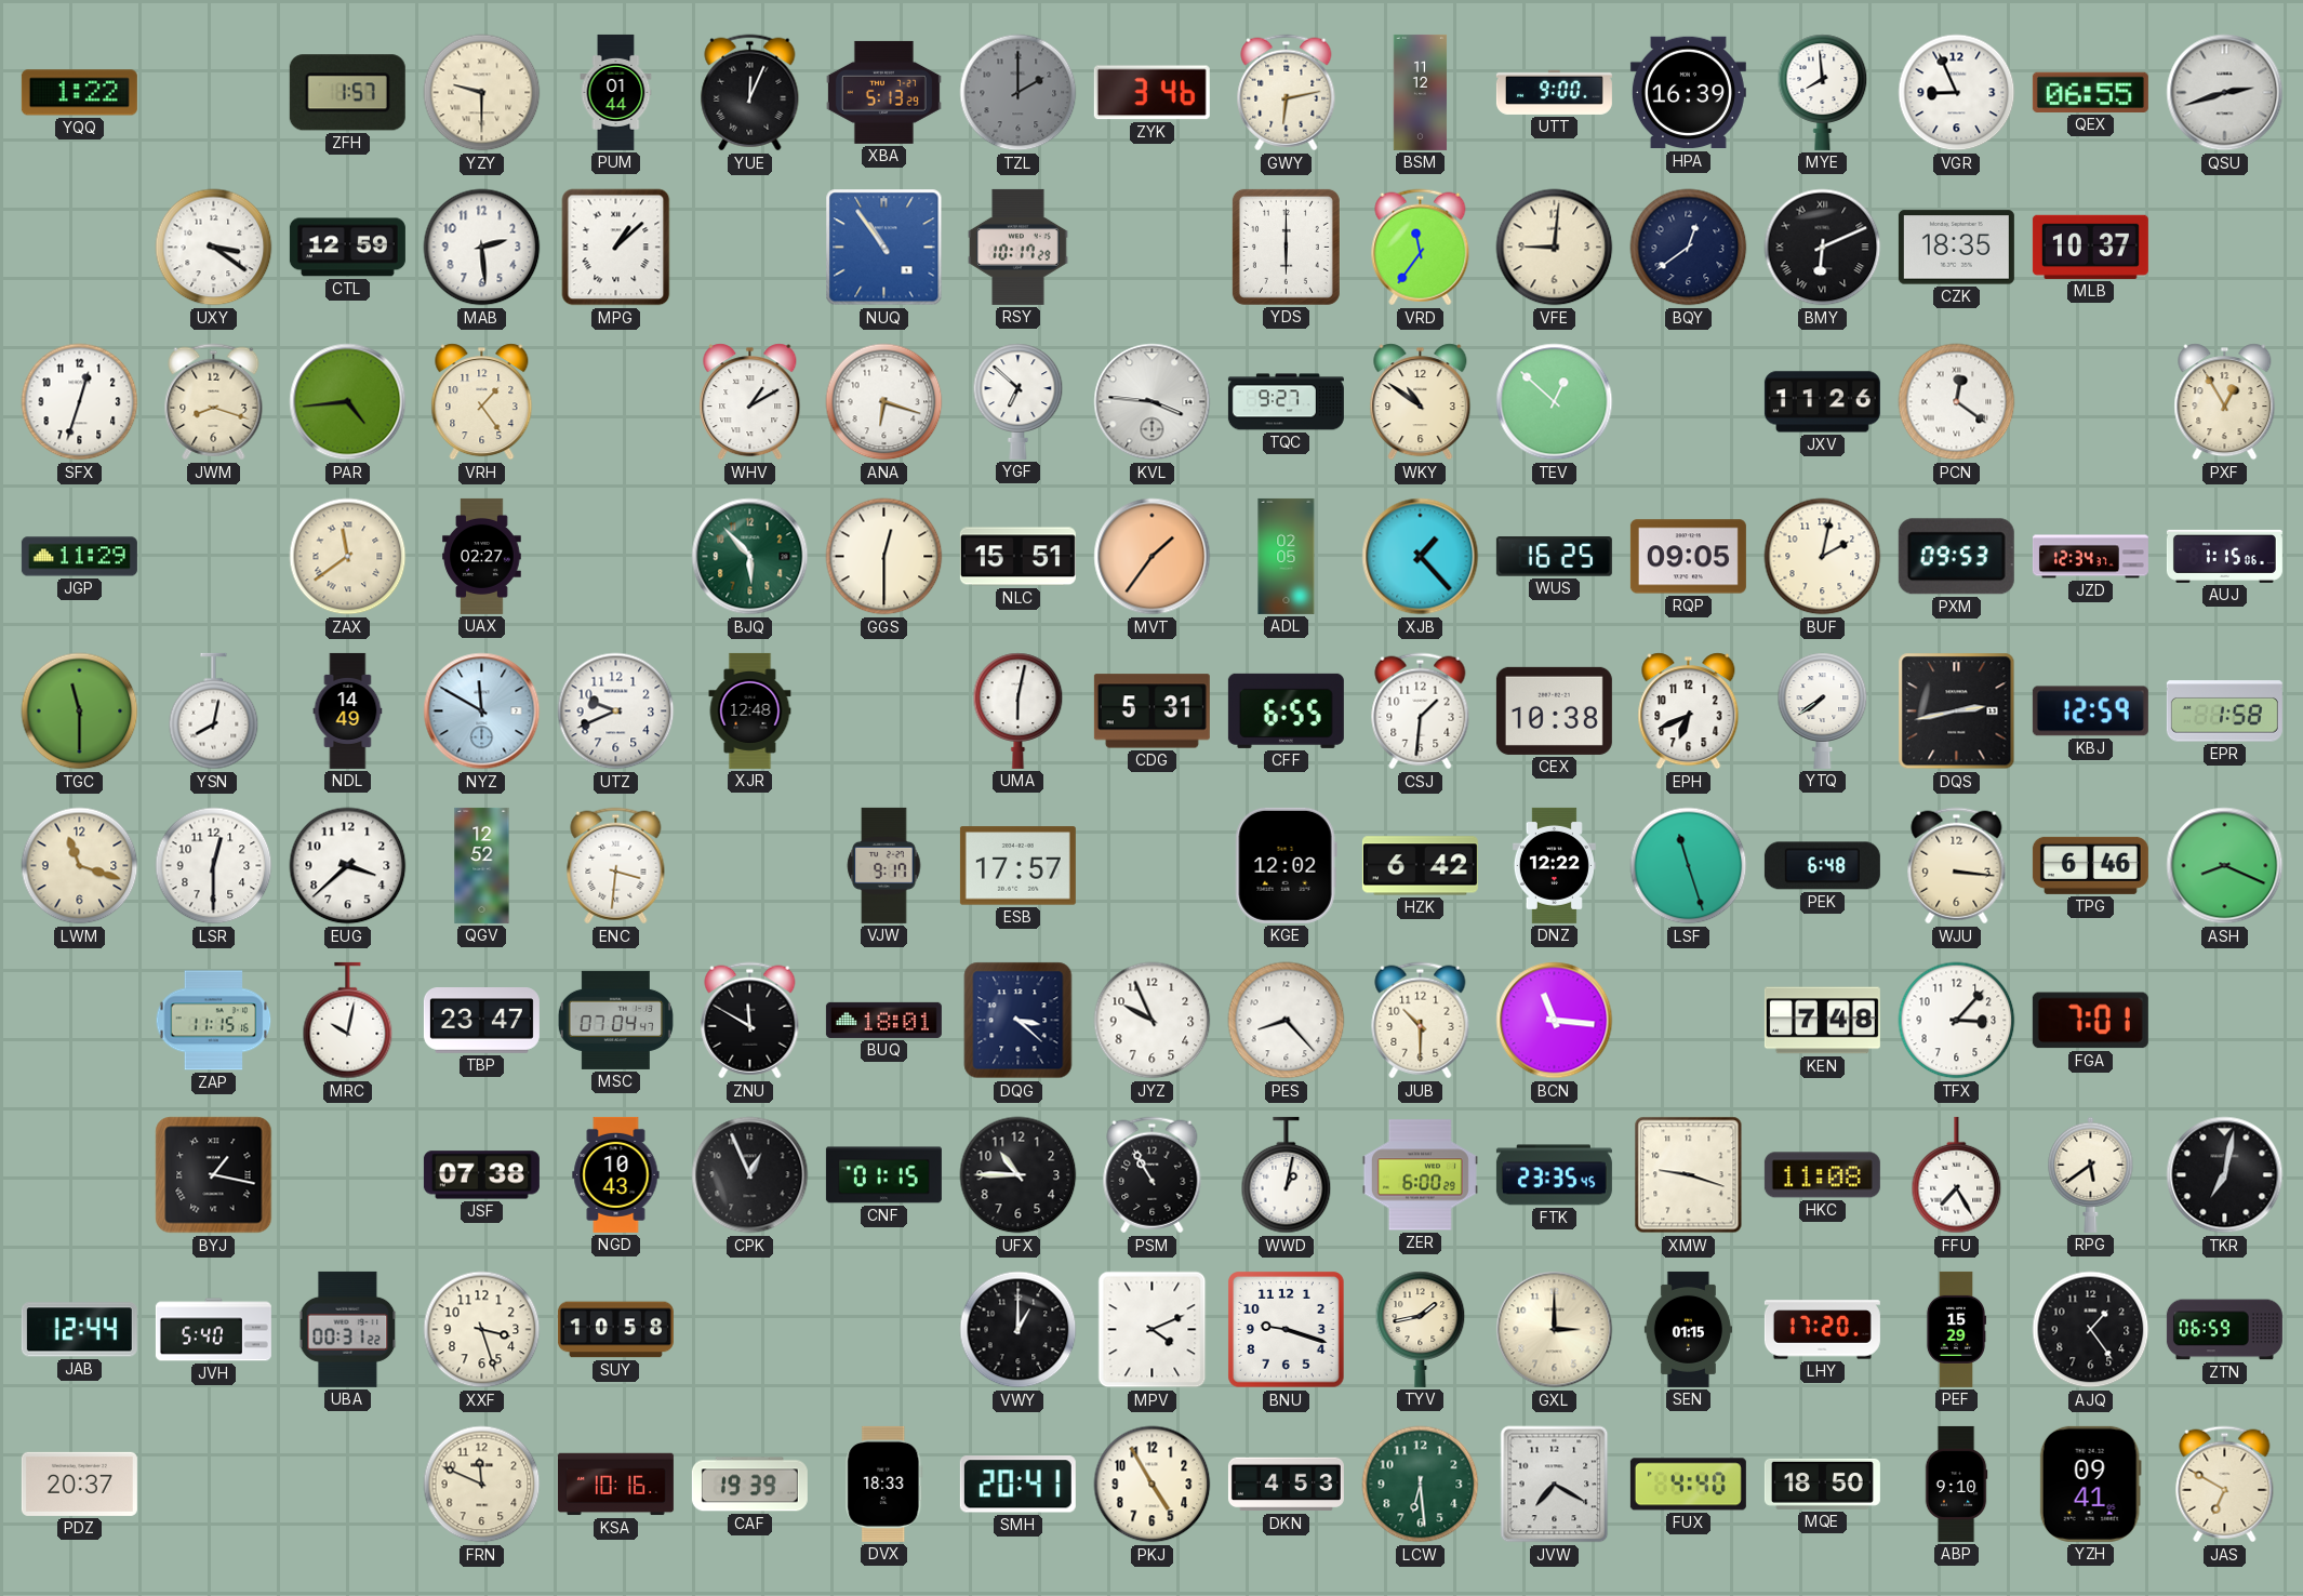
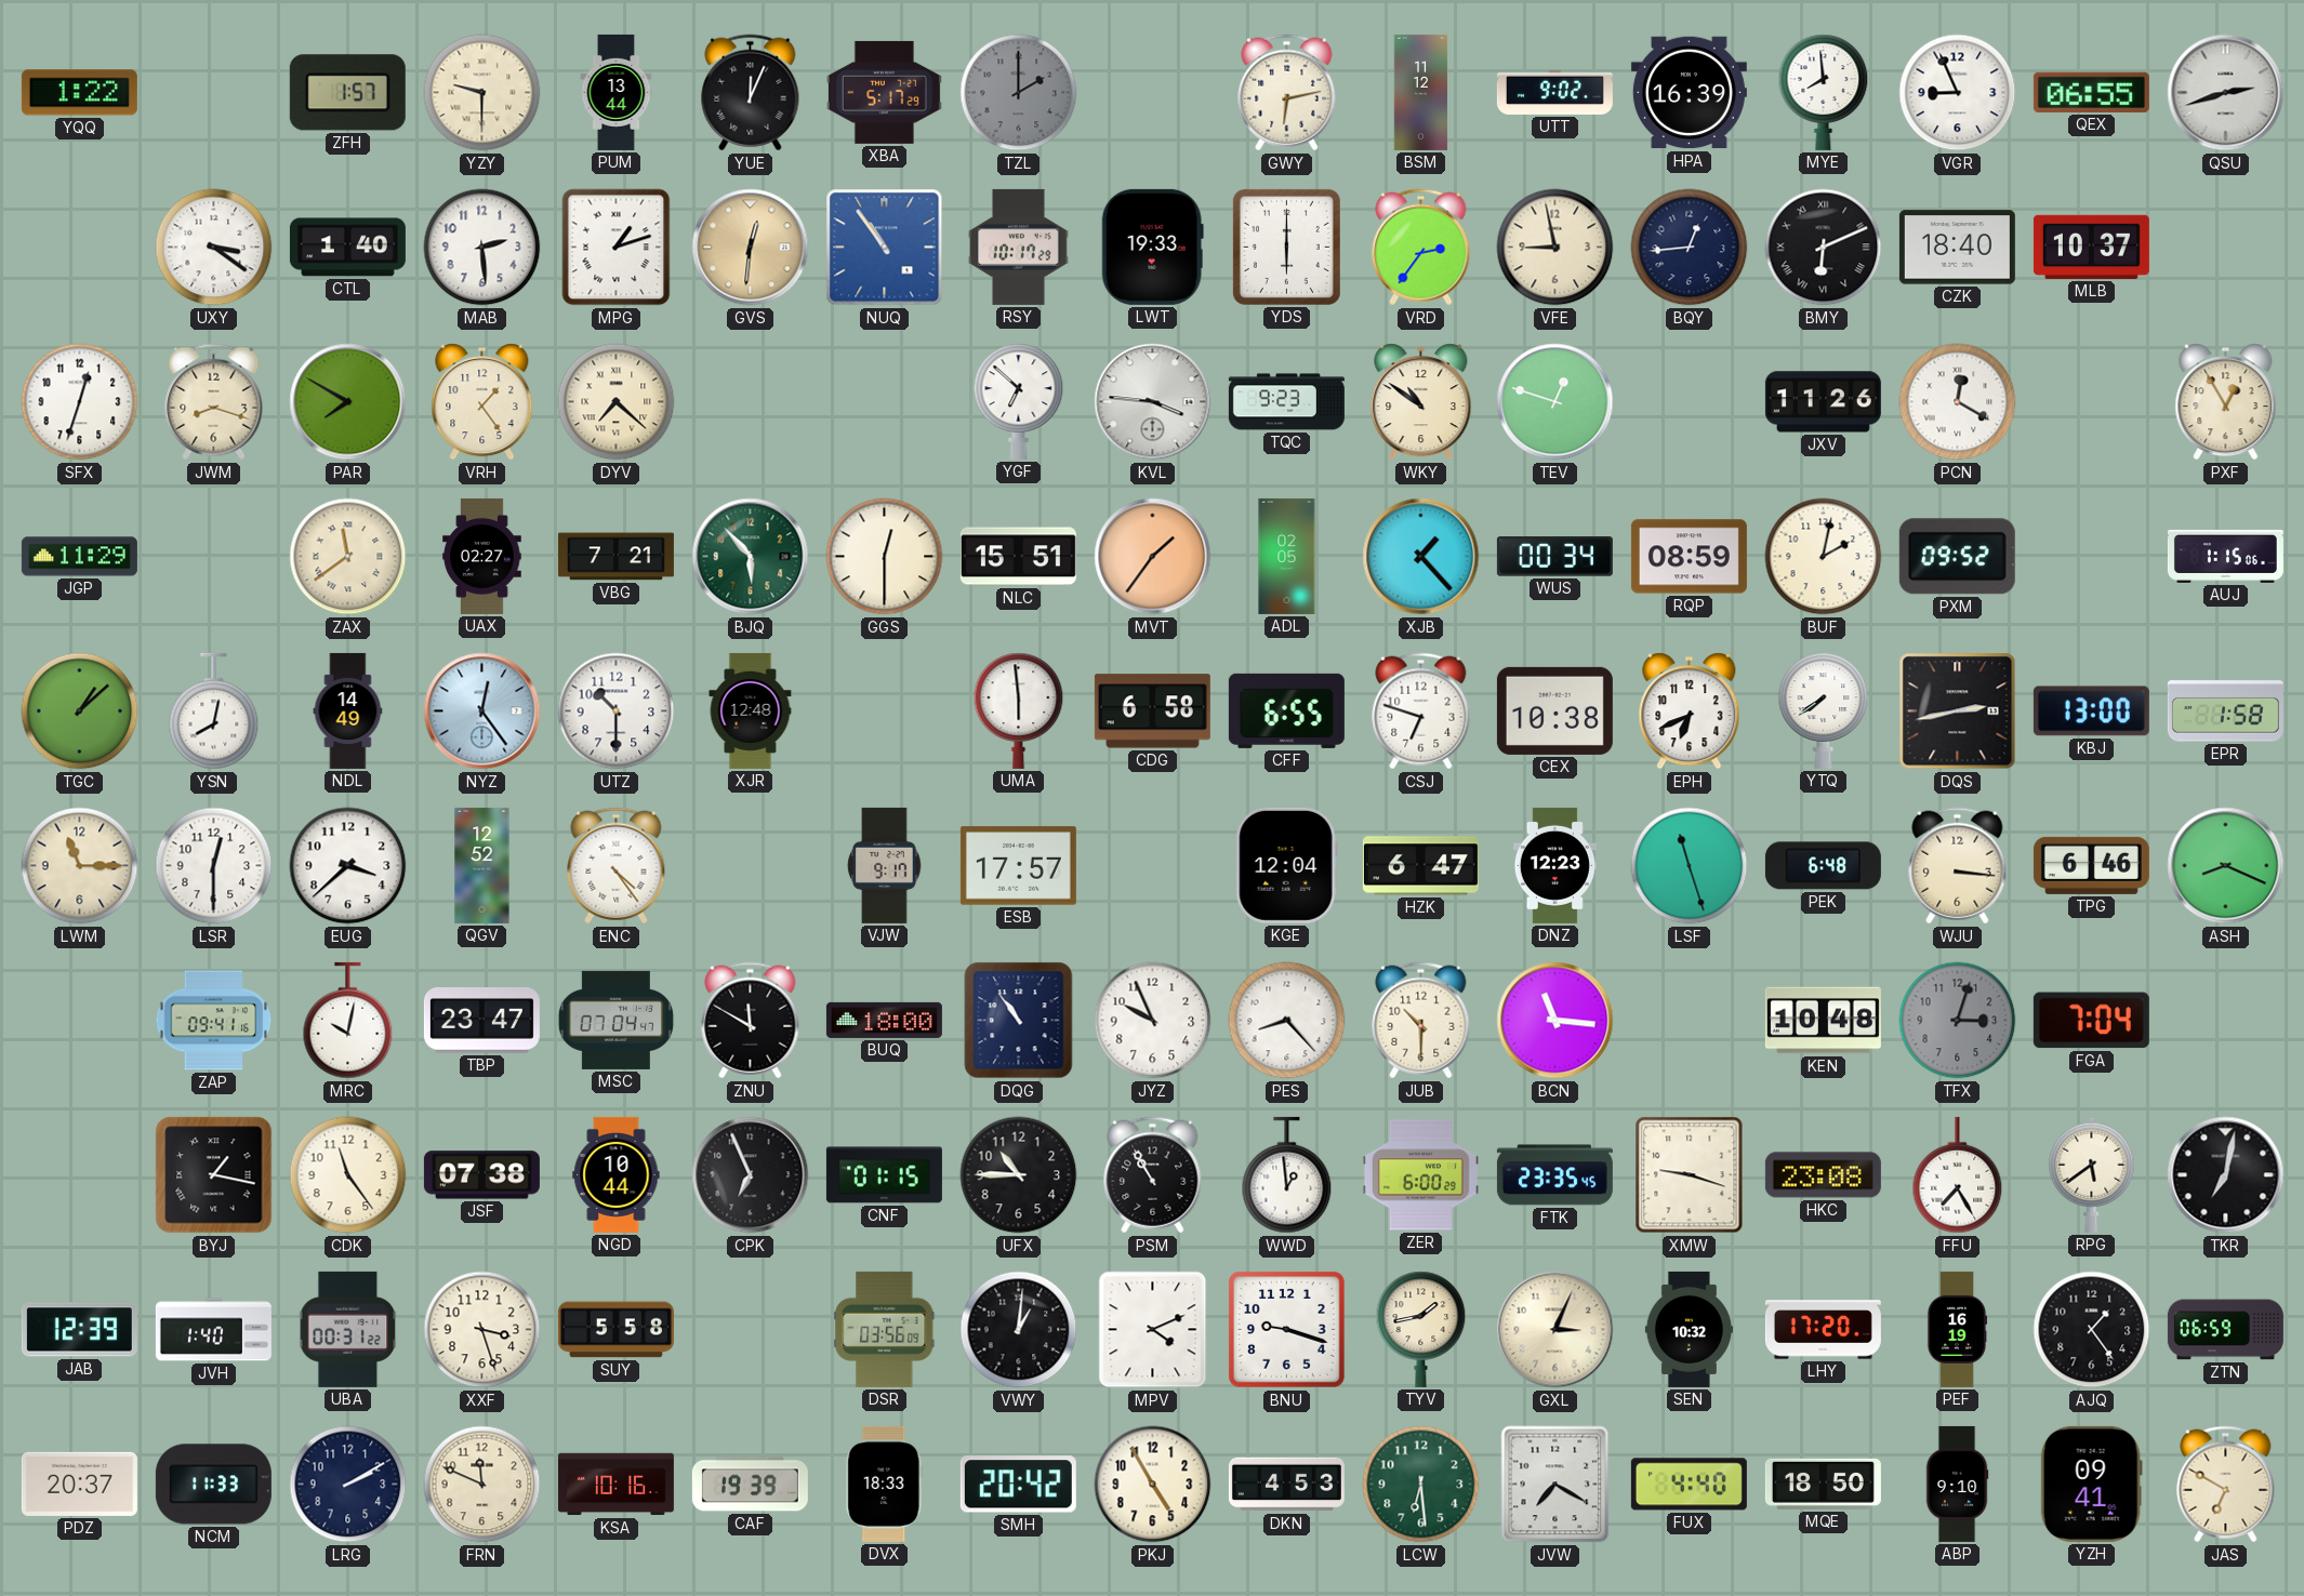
PUM: 01:44 -> 13:44
XBA: 5:13 -> 5:17
ZYK: 3:46 -> none
UTT: 9:00 -> 9:02
CTL: 12:59 -> 1:40
MPG: 1:08 -> 1:12
GVS: none -> 12:31
LWT: none -> 19:33
VRD: 11:36 -> 2:36
VFE: 9:01 -> 8:58
BQY: 12:39 -> 12:44
CZK: 18:35 -> 18:40
PAR: 4:44 -> 7:50
DYV: none -> 7:22
WHV: 1:10 -> none
ANA: 6:18 -> none
TQC: 9:27 -> 9:23
TEV: 12:52 -> 12:48
PCN: 12:21 -> 12:20
VBG: none -> 7:21
WUS: 16:25 -> 00:34
RQP: 09:05 -> 08:59
PXM: 09:53 -> 09:52
JZD: 12:34 -> none
TGC: 11:30 -> 1:08
NYZ: 11:50 -> 12:24
UTZ: 9:41 -> 10:30
UMA: 6:02 -> 5:59
CDG: 5:31 -> 6:58
CSJ: 1:31 -> 6:48
KBJ: 12:59 -> 13:00
LWM: 11:18 -> 11:15
ENC: 3:31 -> 4:24
KGE: 12:02 -> 12:04
HZK: 6:42 -> 6:47
DNZ: 12:22 -> 12:23
ZAP: 11:15 -> 09:41
BUQ: 18:01 -> 18:00
DQG: 3:22 -> 10:54
KEN: 7:48 -> 10:48
TFX: 3:07 -> 3:03
TFX dial: white -> grey
FGA: 7:01 -> 7:04
CDK: none -> 11:24
NGD: 10:43 -> 10:44
CPK: 12:56 -> 6:56
WWD: 1:02 -> 12:59
HKC: 11:08 -> 23:08
JAB: 12:44 -> 12:39
JVH: 5:40 -> 1:40
SUY: 10:58 -> 5:58
DSR: none -> 03:56
VWY: 1:00 -> 1:01
GXL: 3:00 -> 3:04
SEN: 01:15 -> 10:32
PEF: 15:29 -> 16:19
NCM: none -> 11:33
LRG: none -> 2:10
SMH: 20:41 -> 20:42
